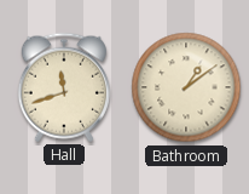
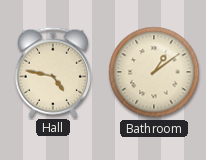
Hall: 11:42 -> 4:47
